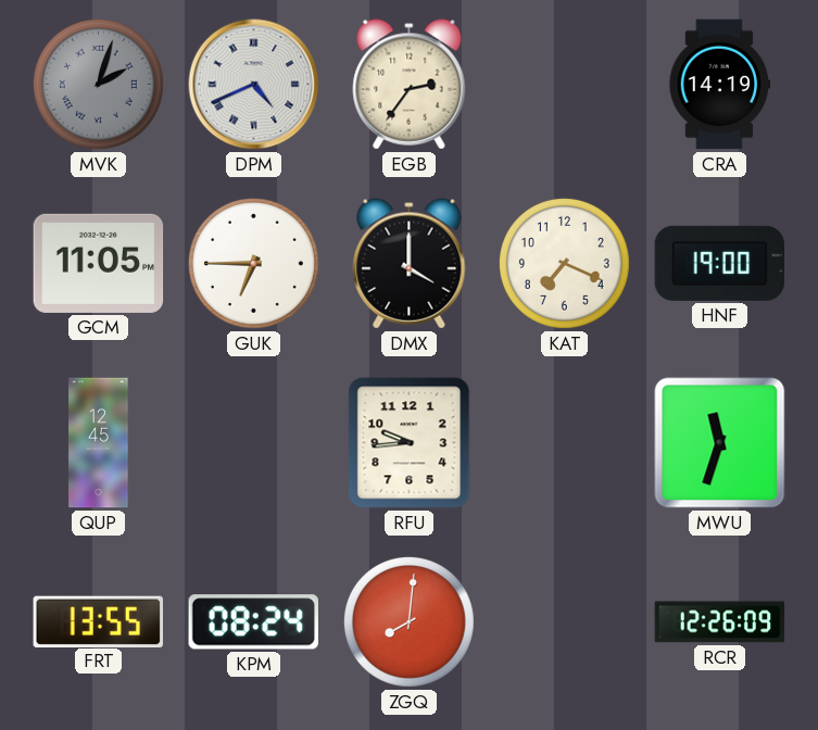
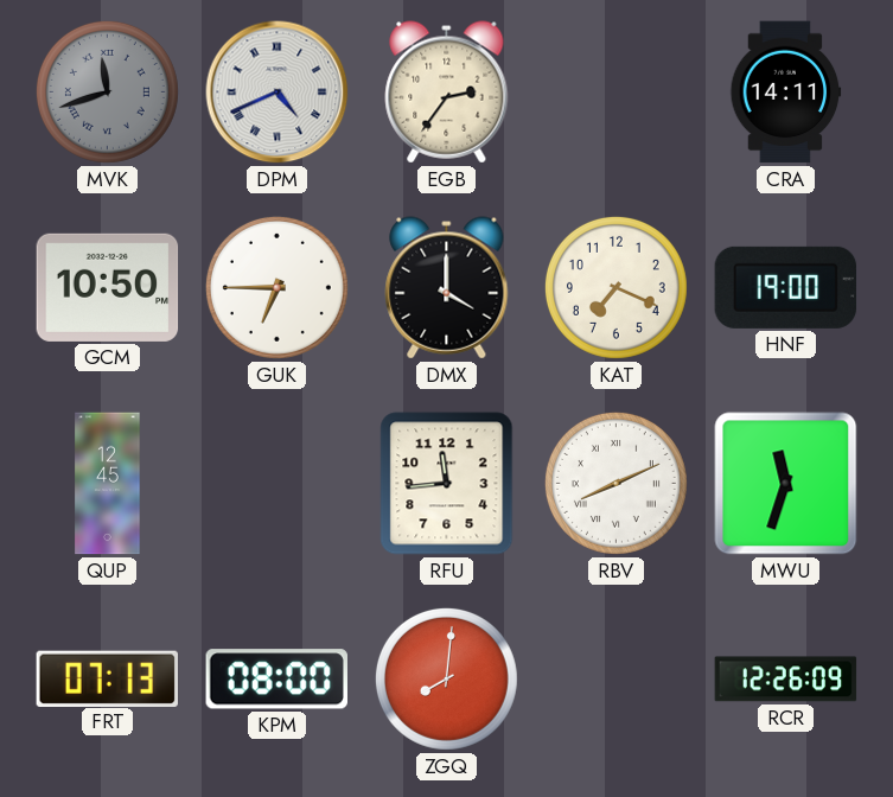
MVK: 2:03 -> 11:42
CRA: 14:19 -> 14:11
GCM: 11:05 -> 10:50
RFU: 9:44 -> 11:44
RBV: none -> 8:11
FRT: 13:55 -> 07:13
KPM: 08:24 -> 08:00
